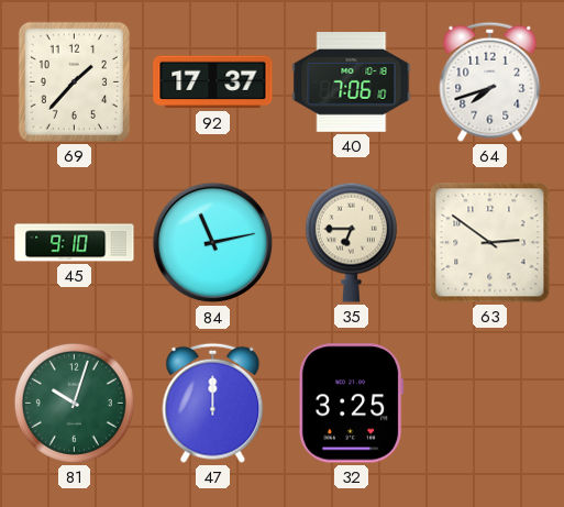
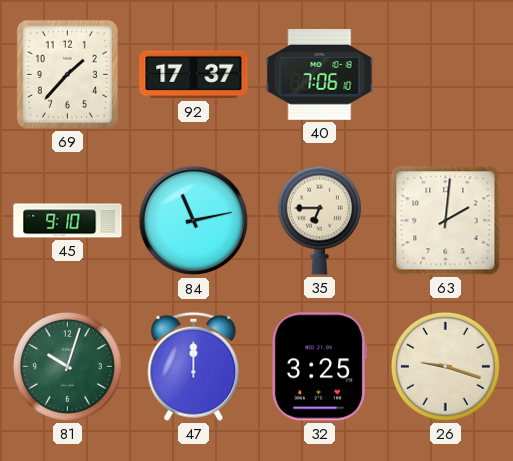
64: 7:42 -> none
63: 2:51 -> 2:01
26: none -> 9:18
